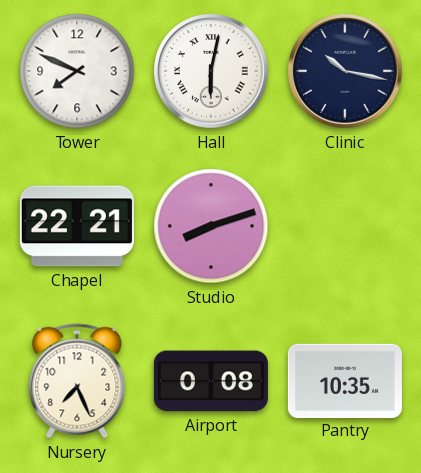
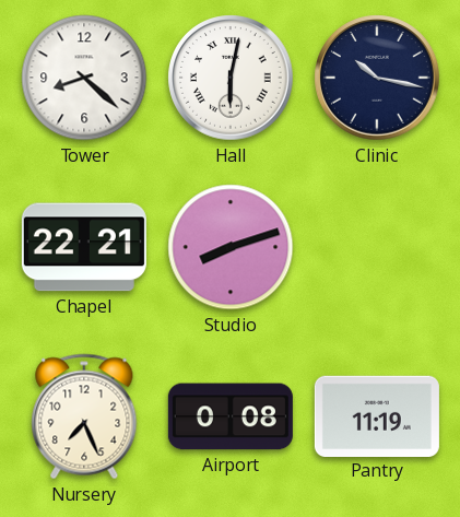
Tower: 7:49 -> 8:22
Pantry: 10:35 -> 11:19
